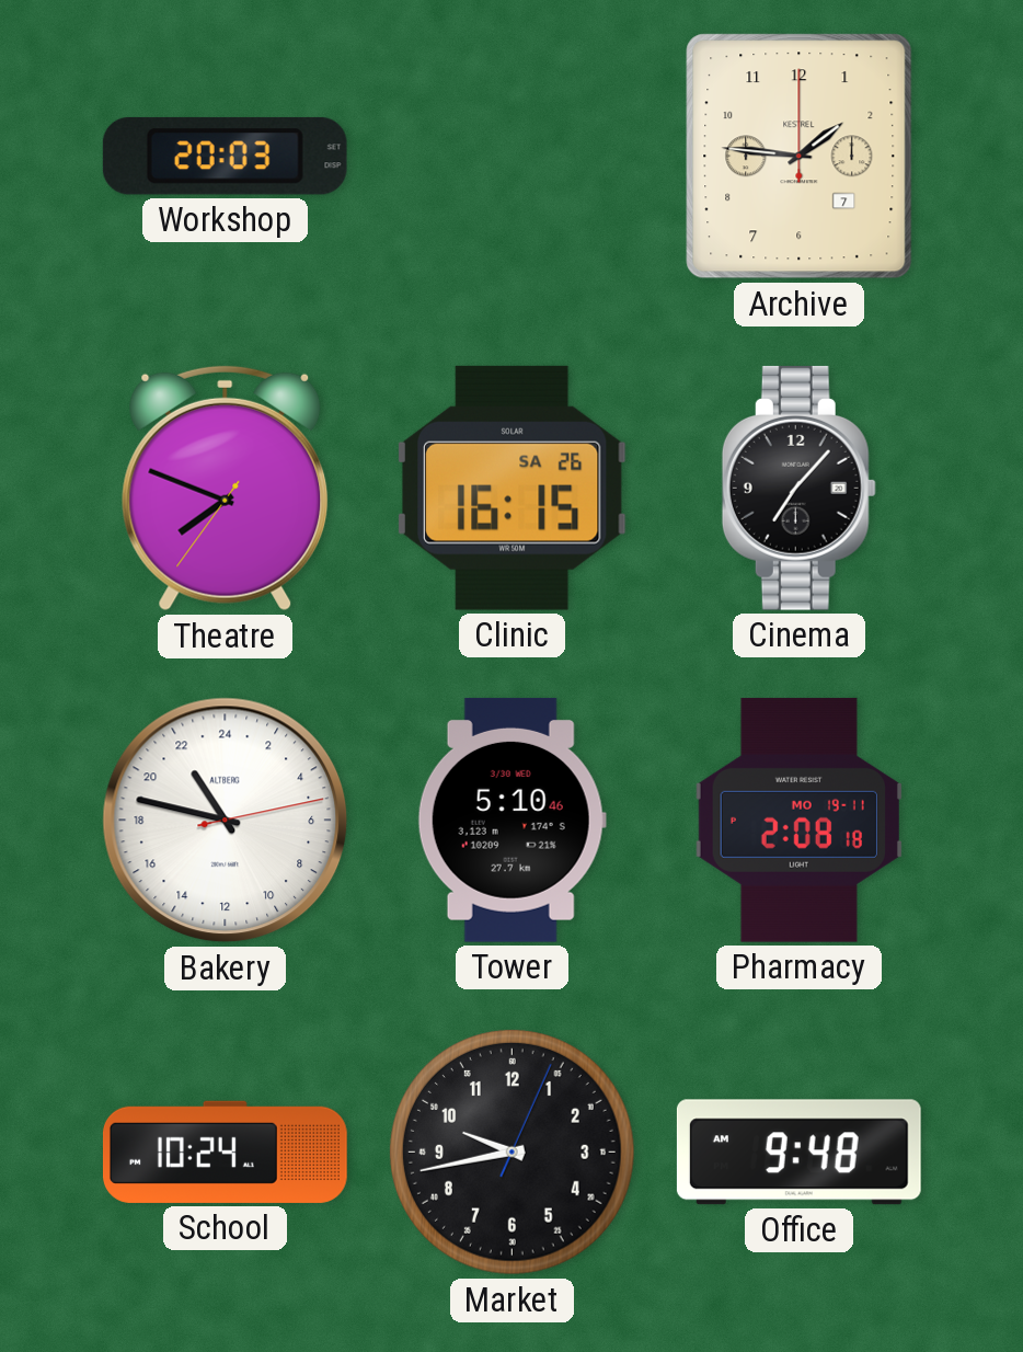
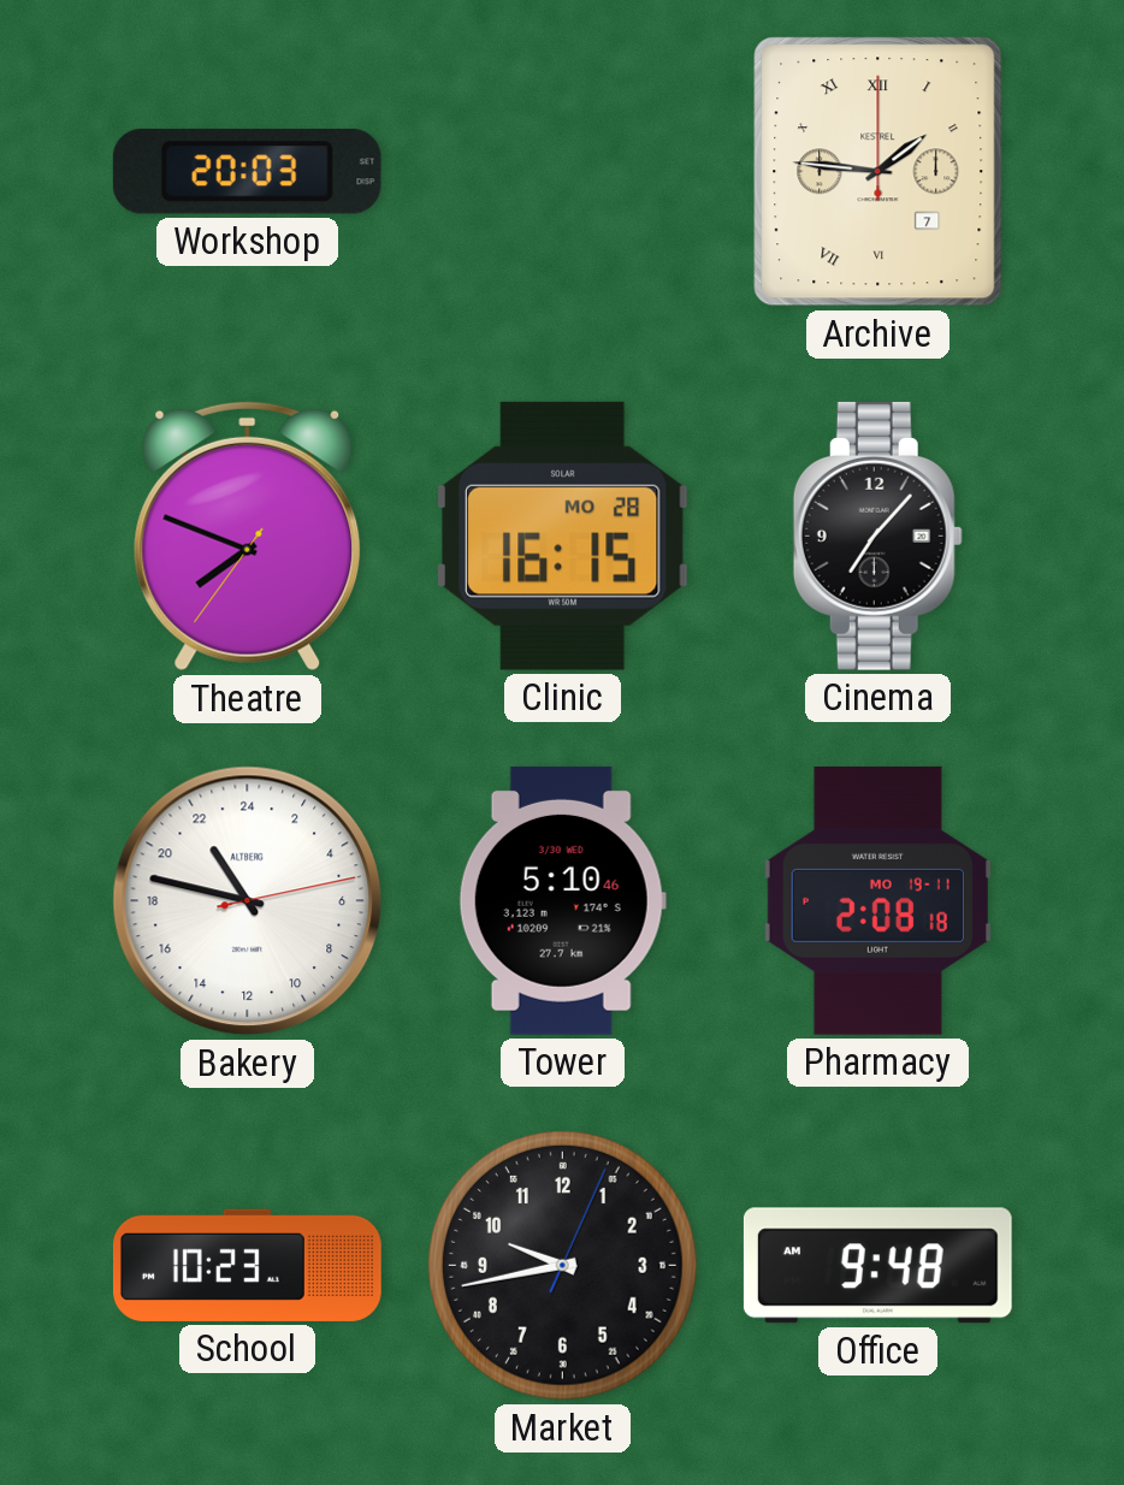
Archive numerals: Arabic -> Roman
Clinic date: SA 26 -> MO 28
School: 10:24 -> 10:23
